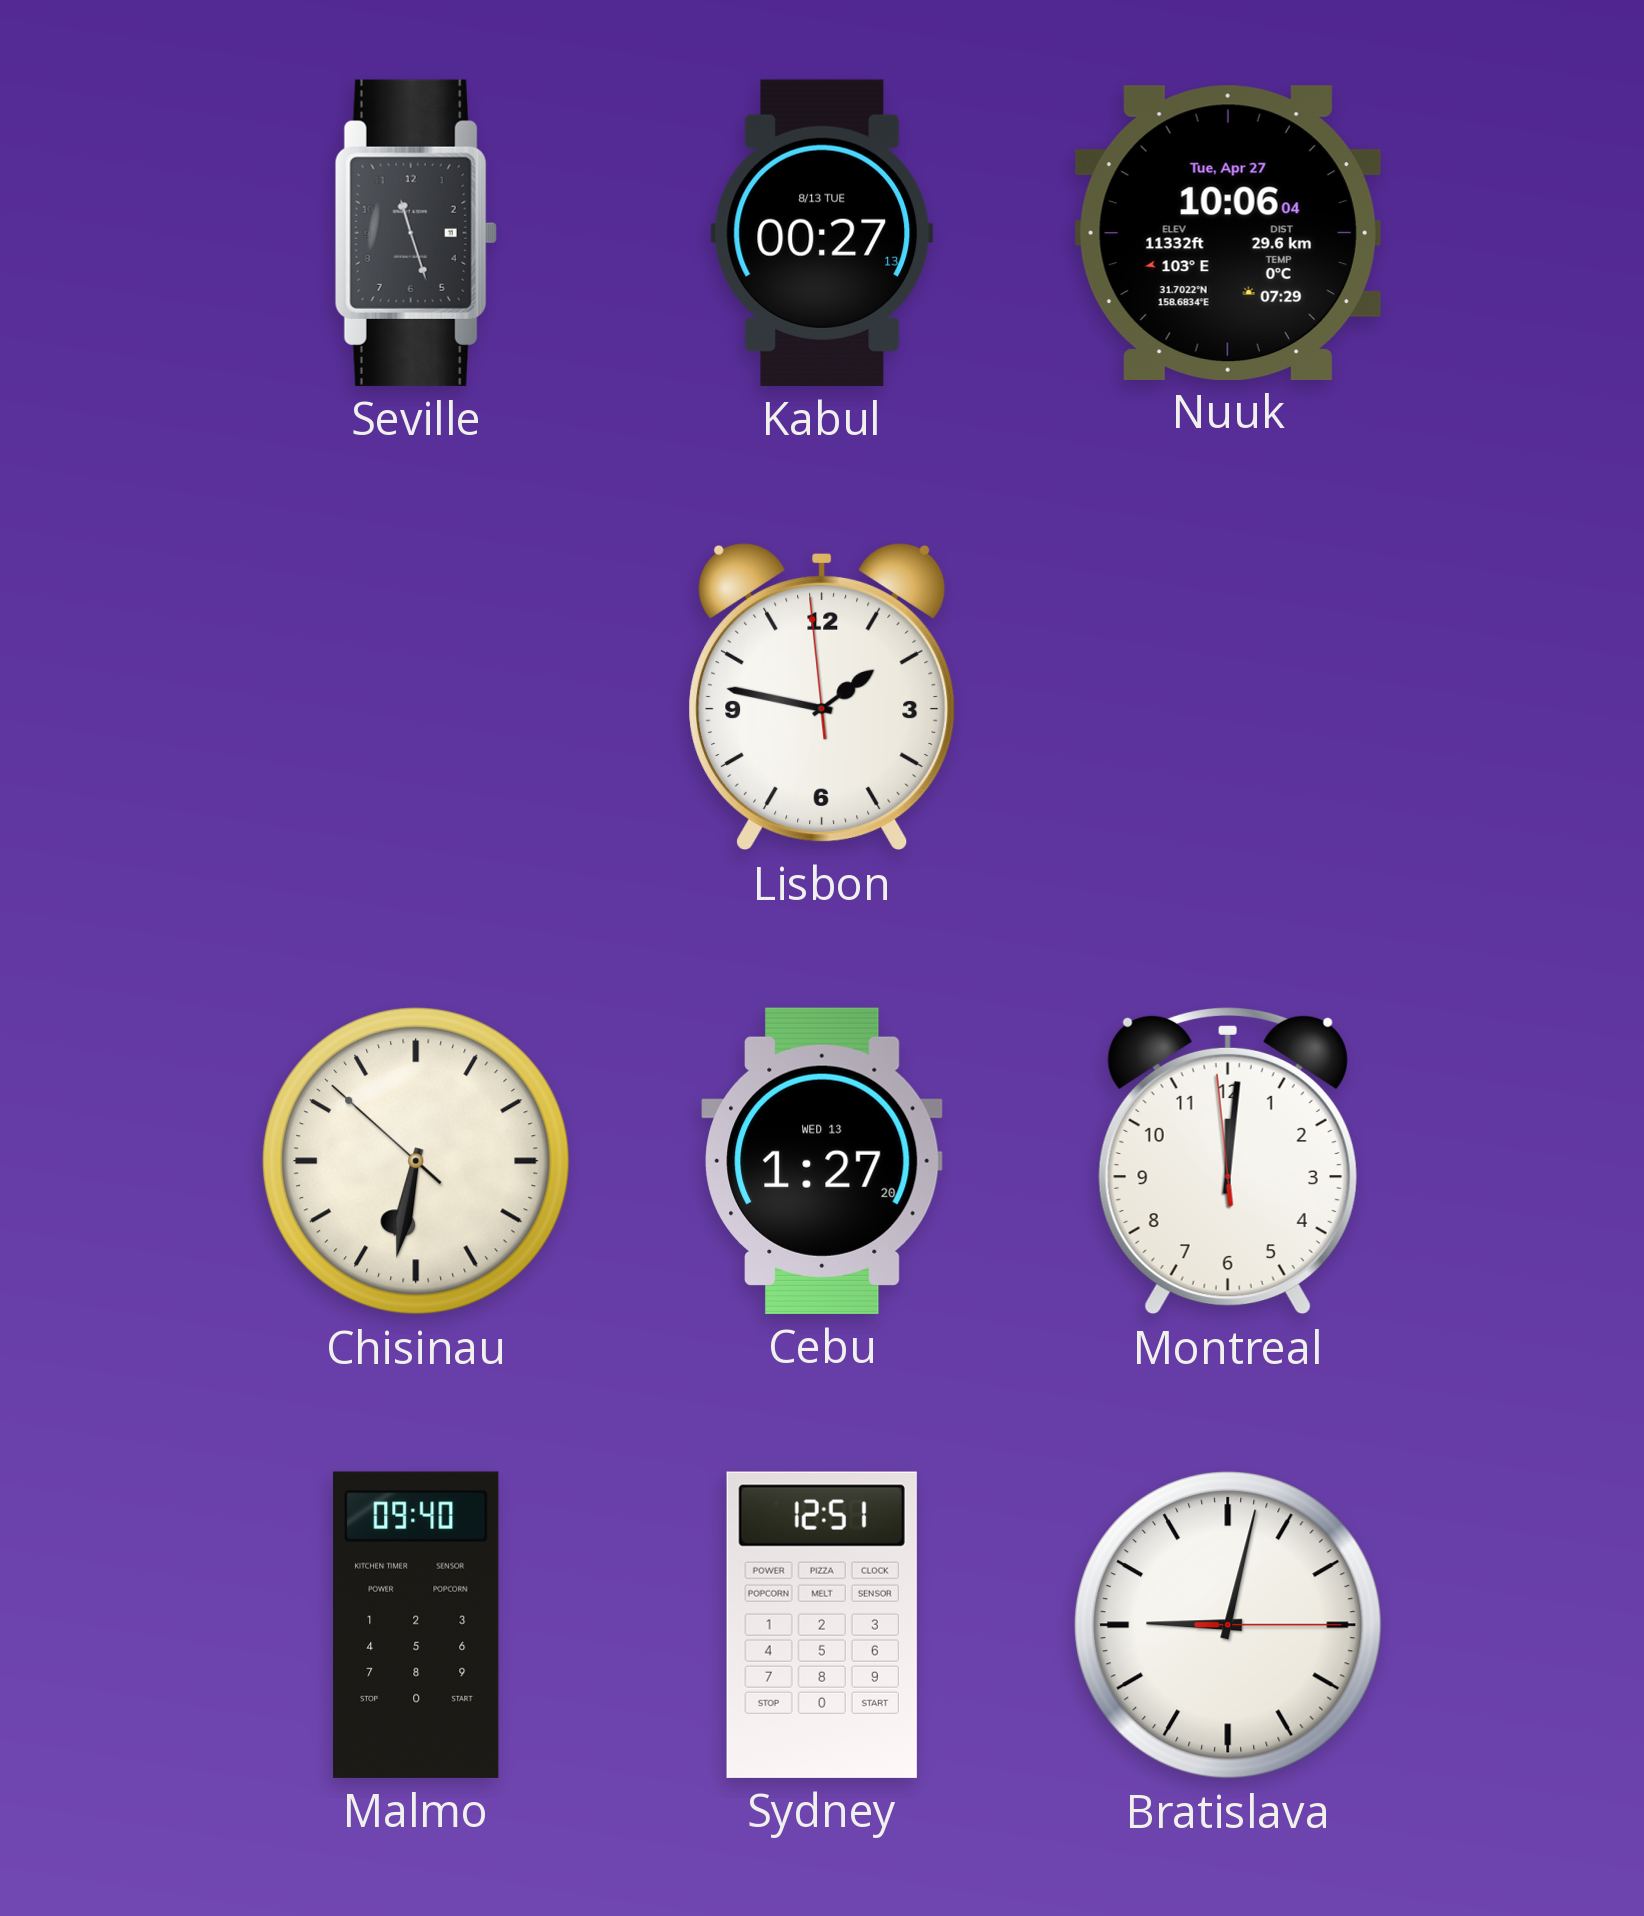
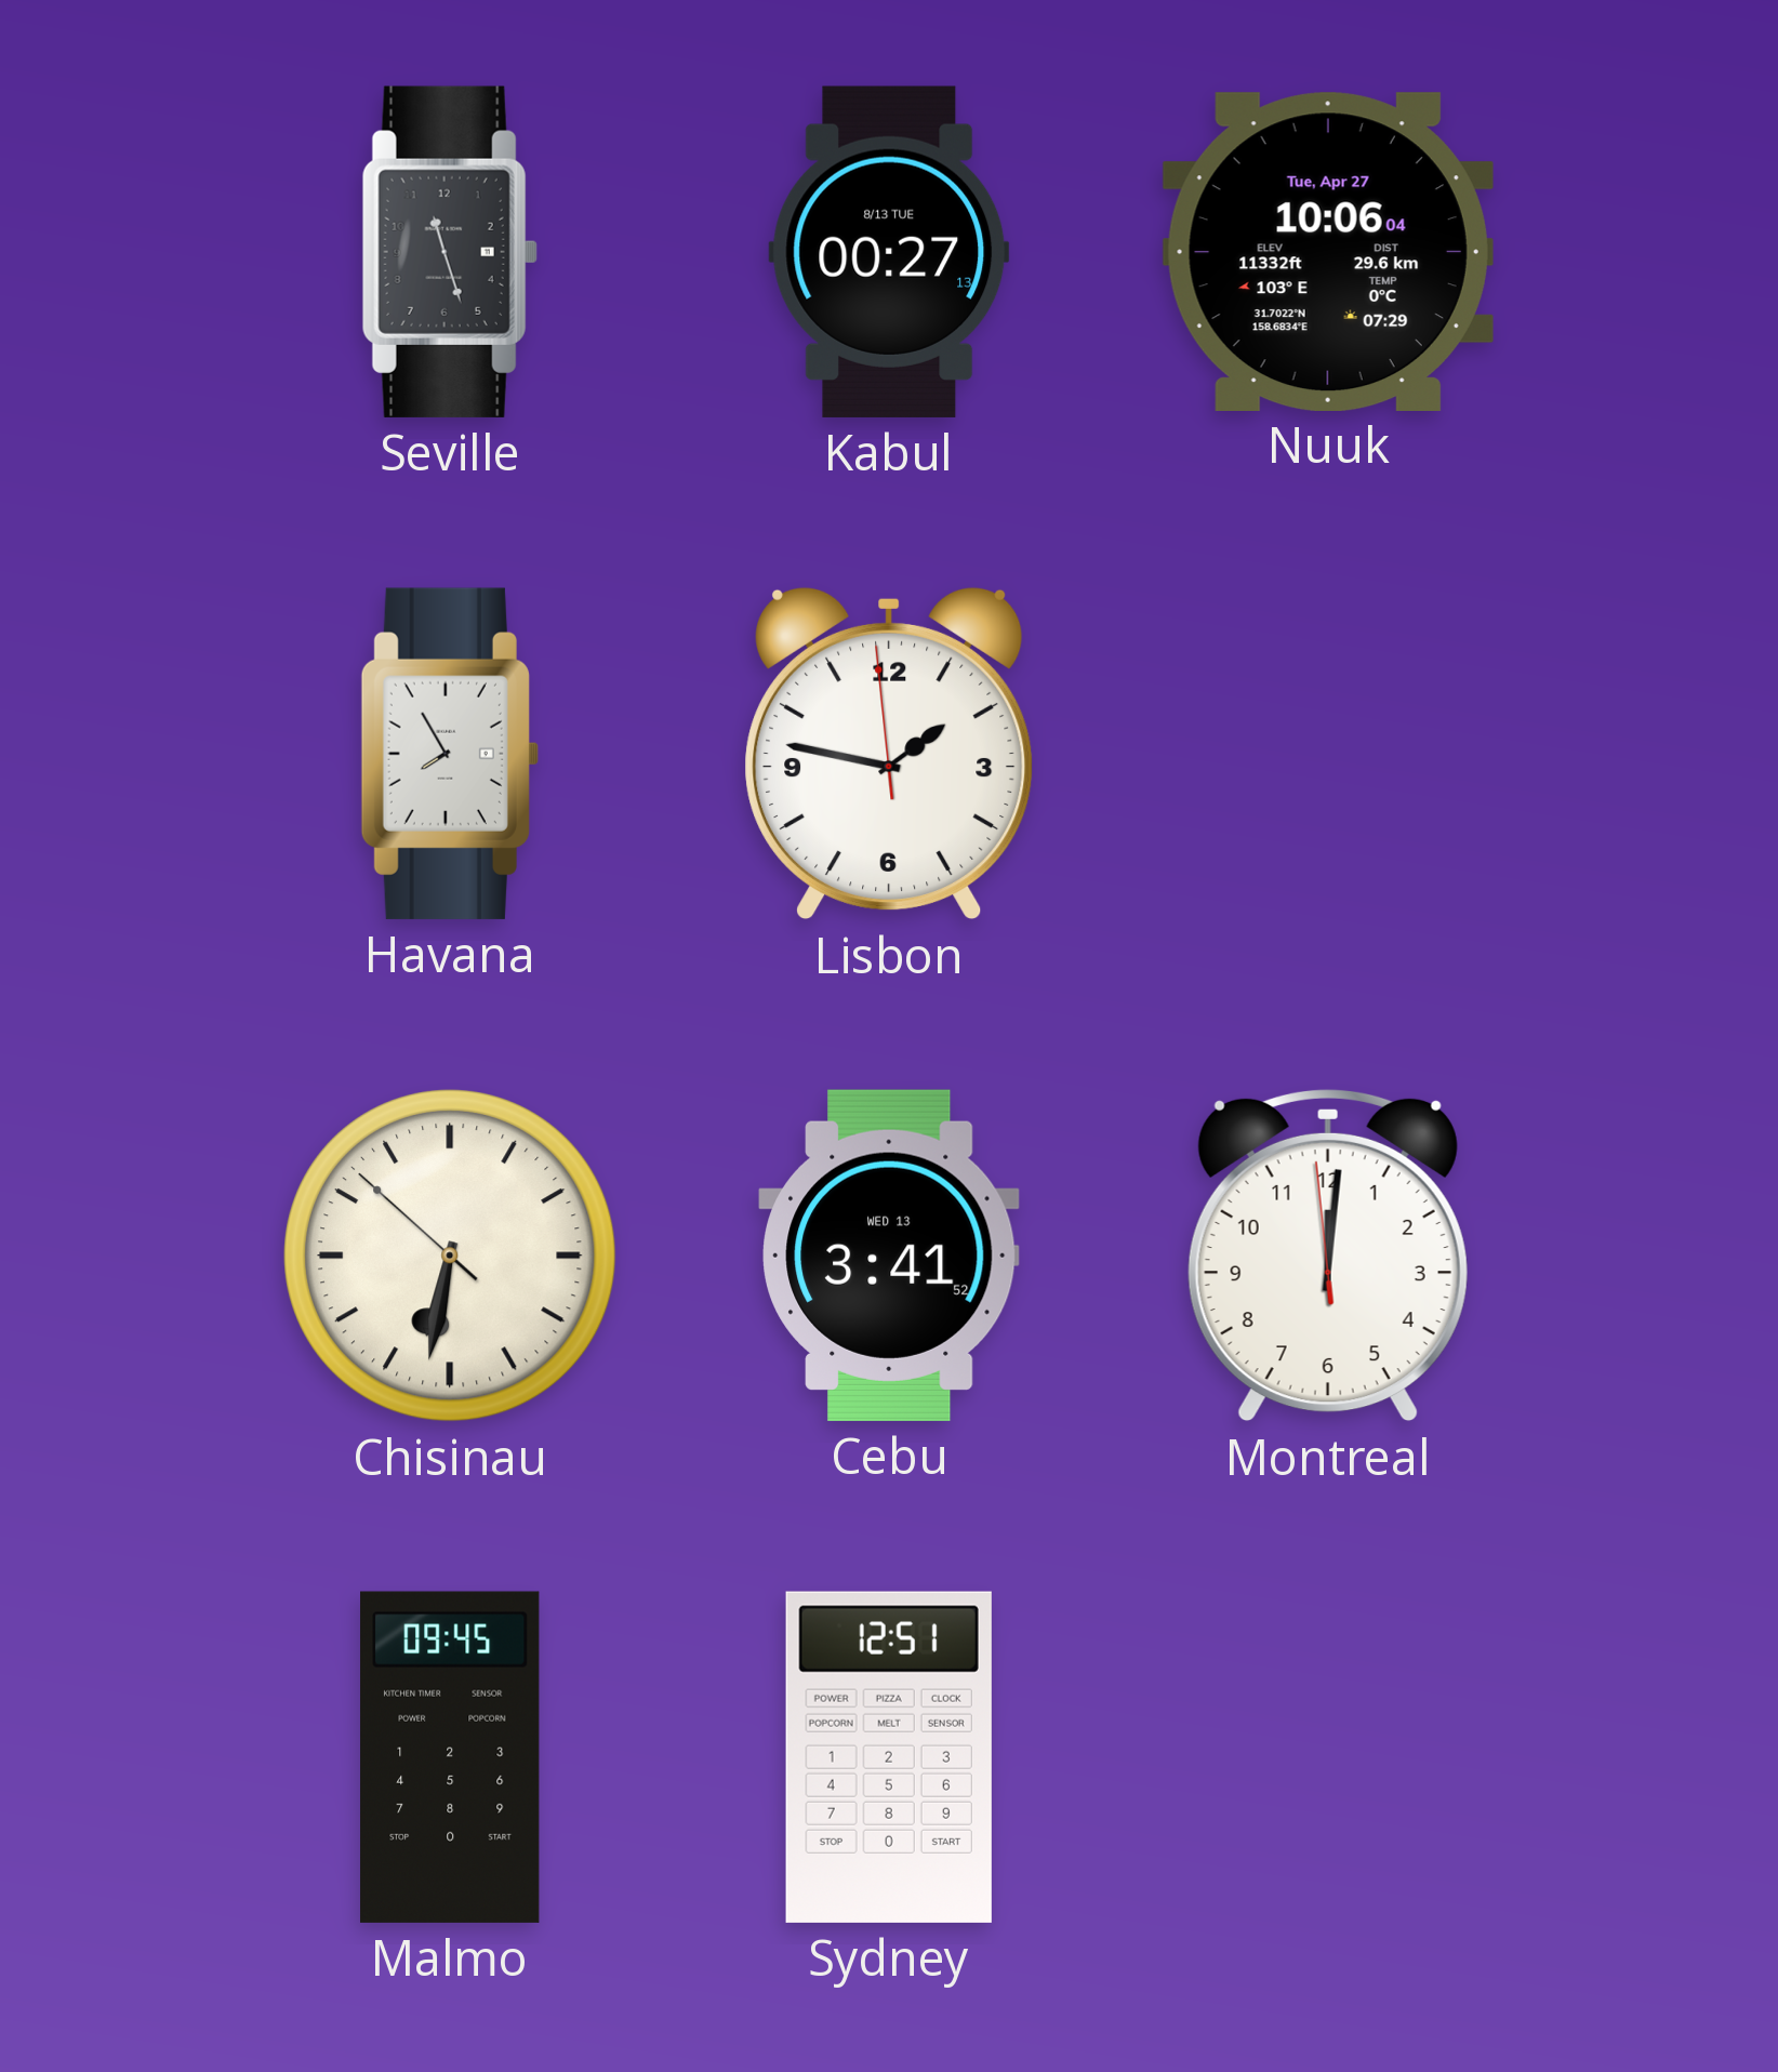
Havana: none -> 7:55
Cebu: 1:27 -> 3:41
Malmo: 09:40 -> 09:45
Bratislava: 9:02 -> none
